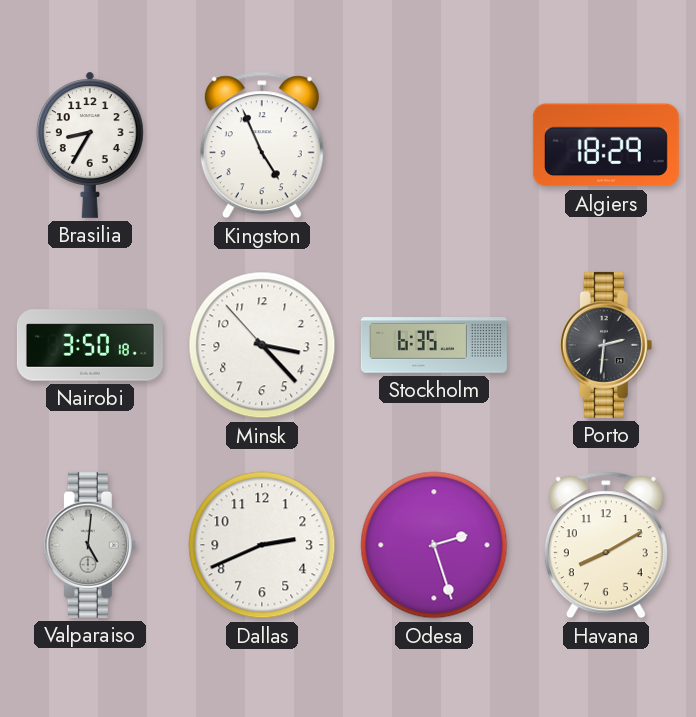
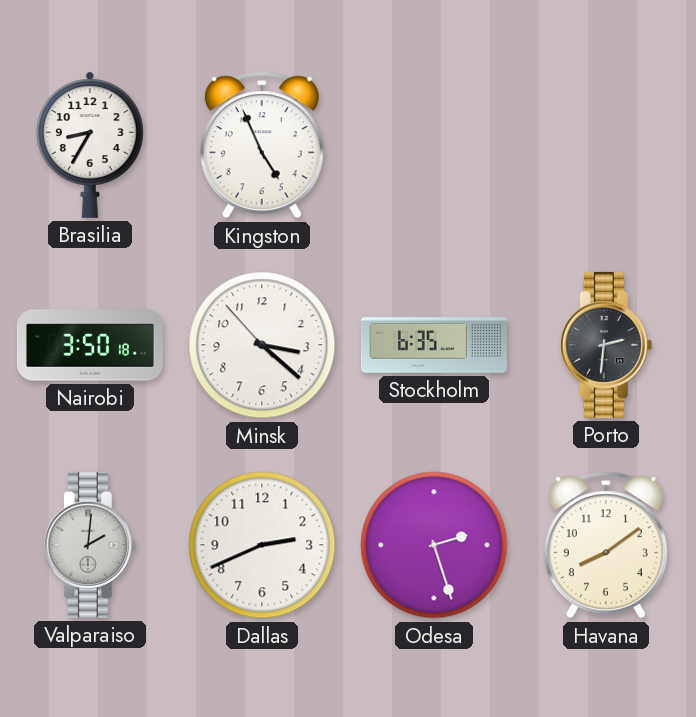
Algiers: 18:29 -> none
Minsk: 3:22 -> 3:21
Valparaiso: 5:01 -> 2:01
Havana: 8:10 -> 8:09
